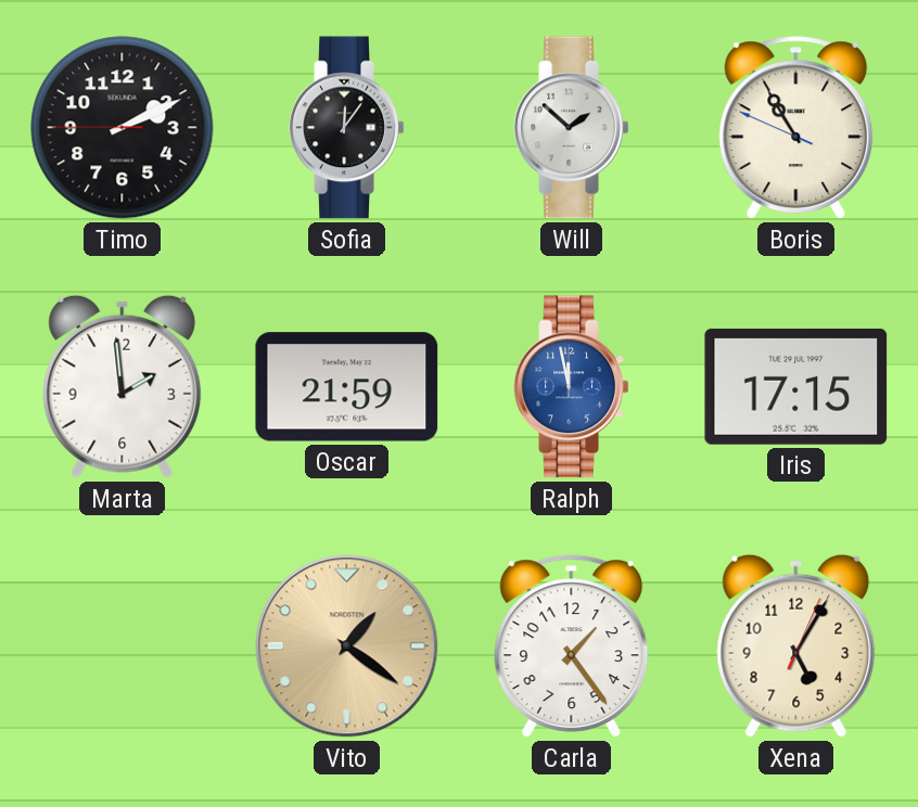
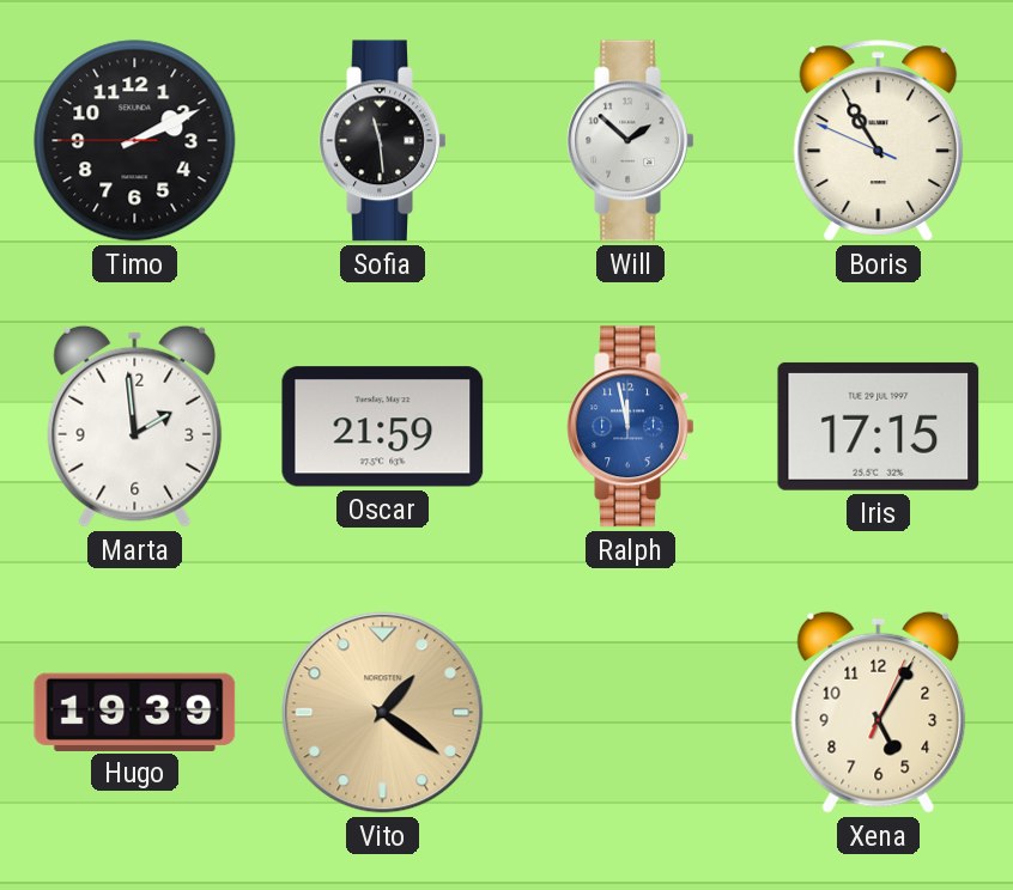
Sofia: 12:06 -> 11:29
Hugo: none -> 19:39
Carla: 1:24 -> none
